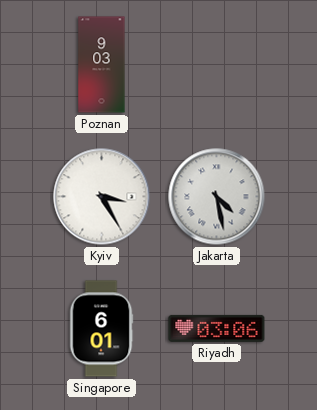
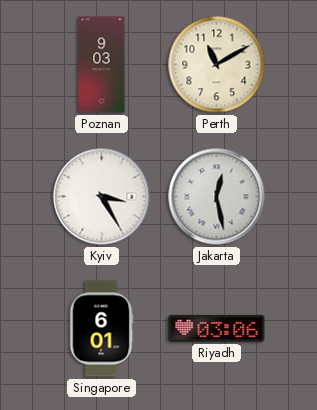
Perth: none -> 11:10
Jakarta: 4:28 -> 12:28
